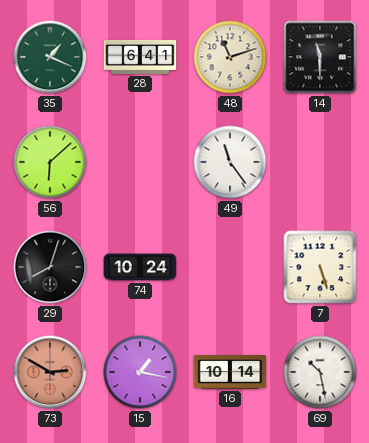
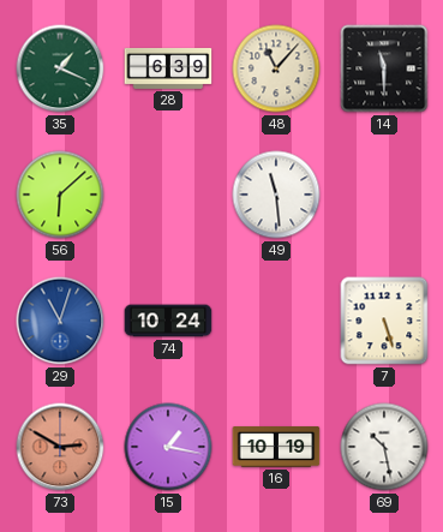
28: 6:41 -> 6:39
48: 11:12 -> 11:07
49: 11:24 -> 11:29
29: 8:03 -> 11:03
29 dial: black -> blue
16: 10:14 -> 10:19
